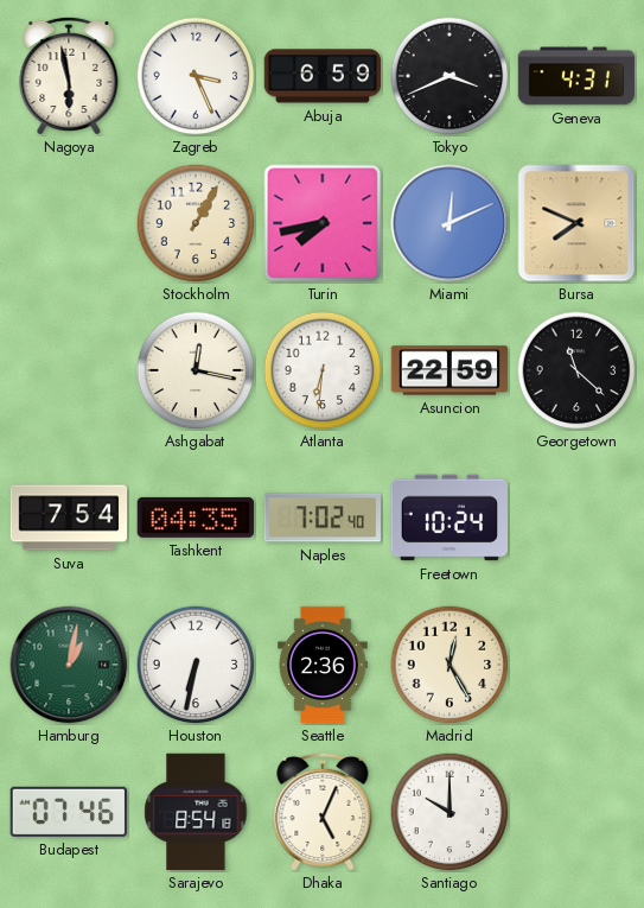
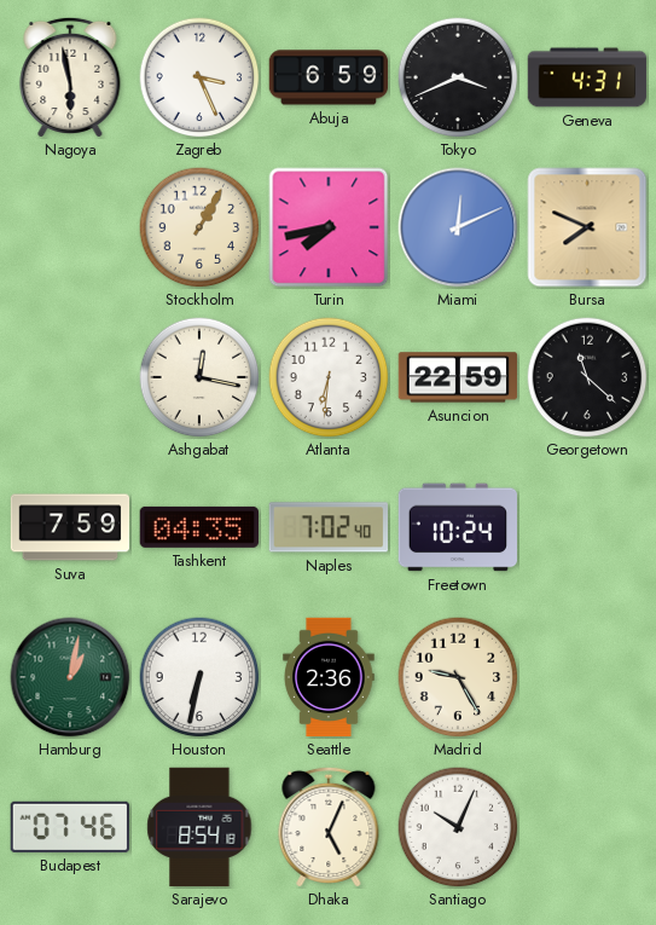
Suva: 7:54 -> 7:59
Madrid: 12:25 -> 9:25
Santiago: 10:00 -> 10:04
